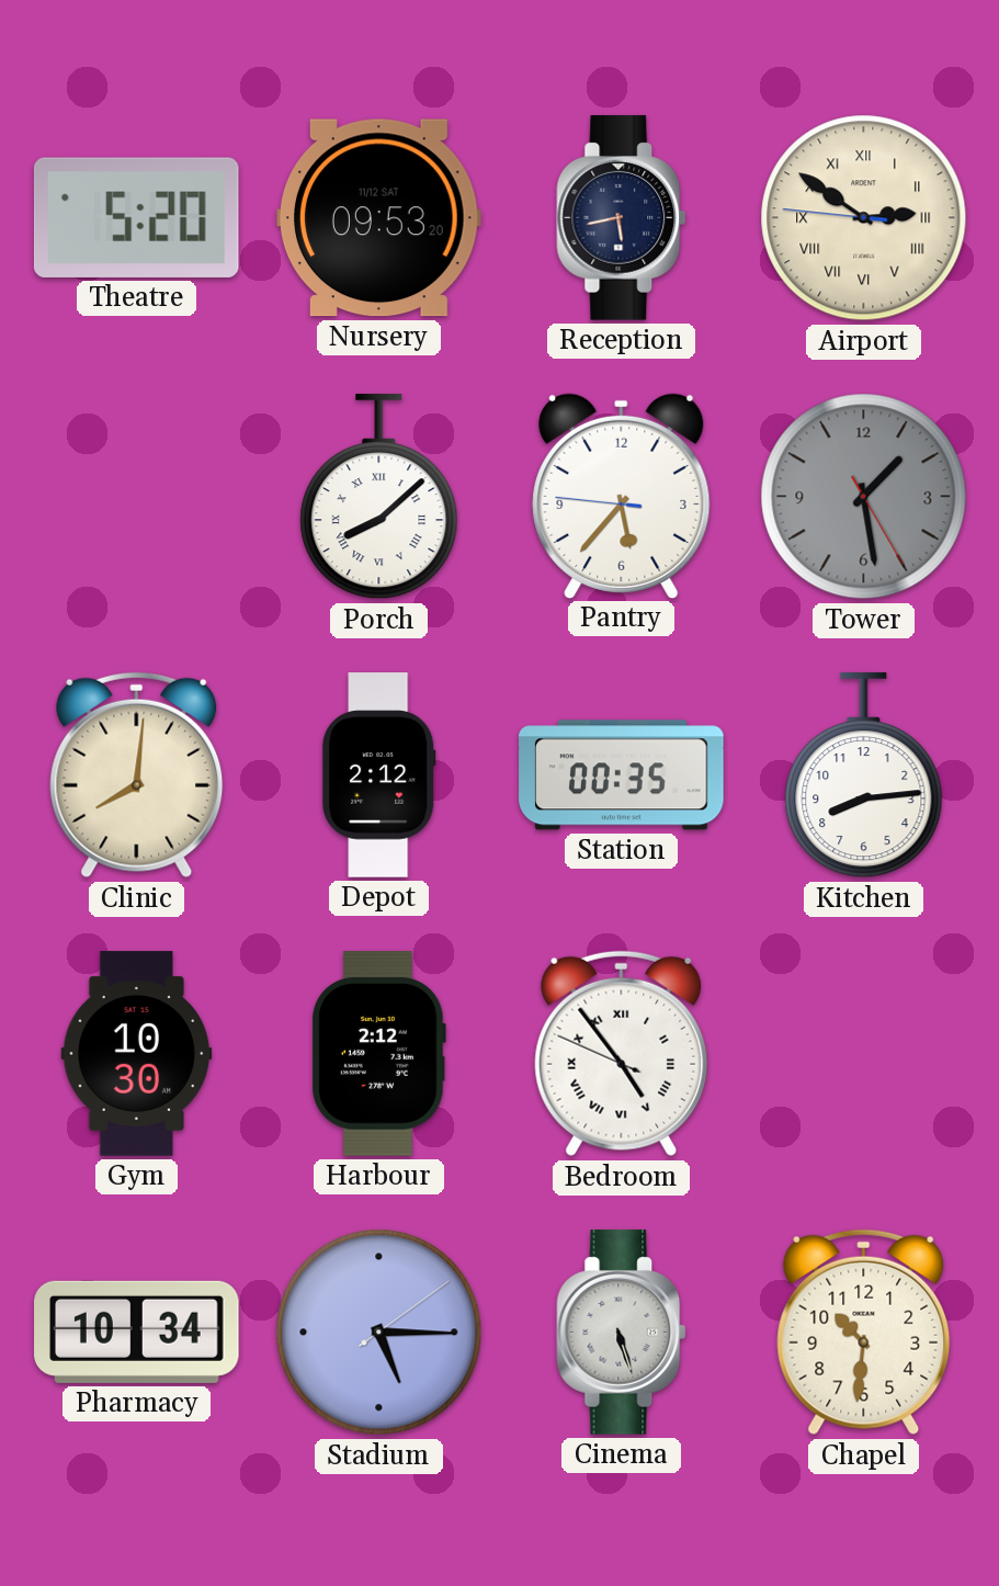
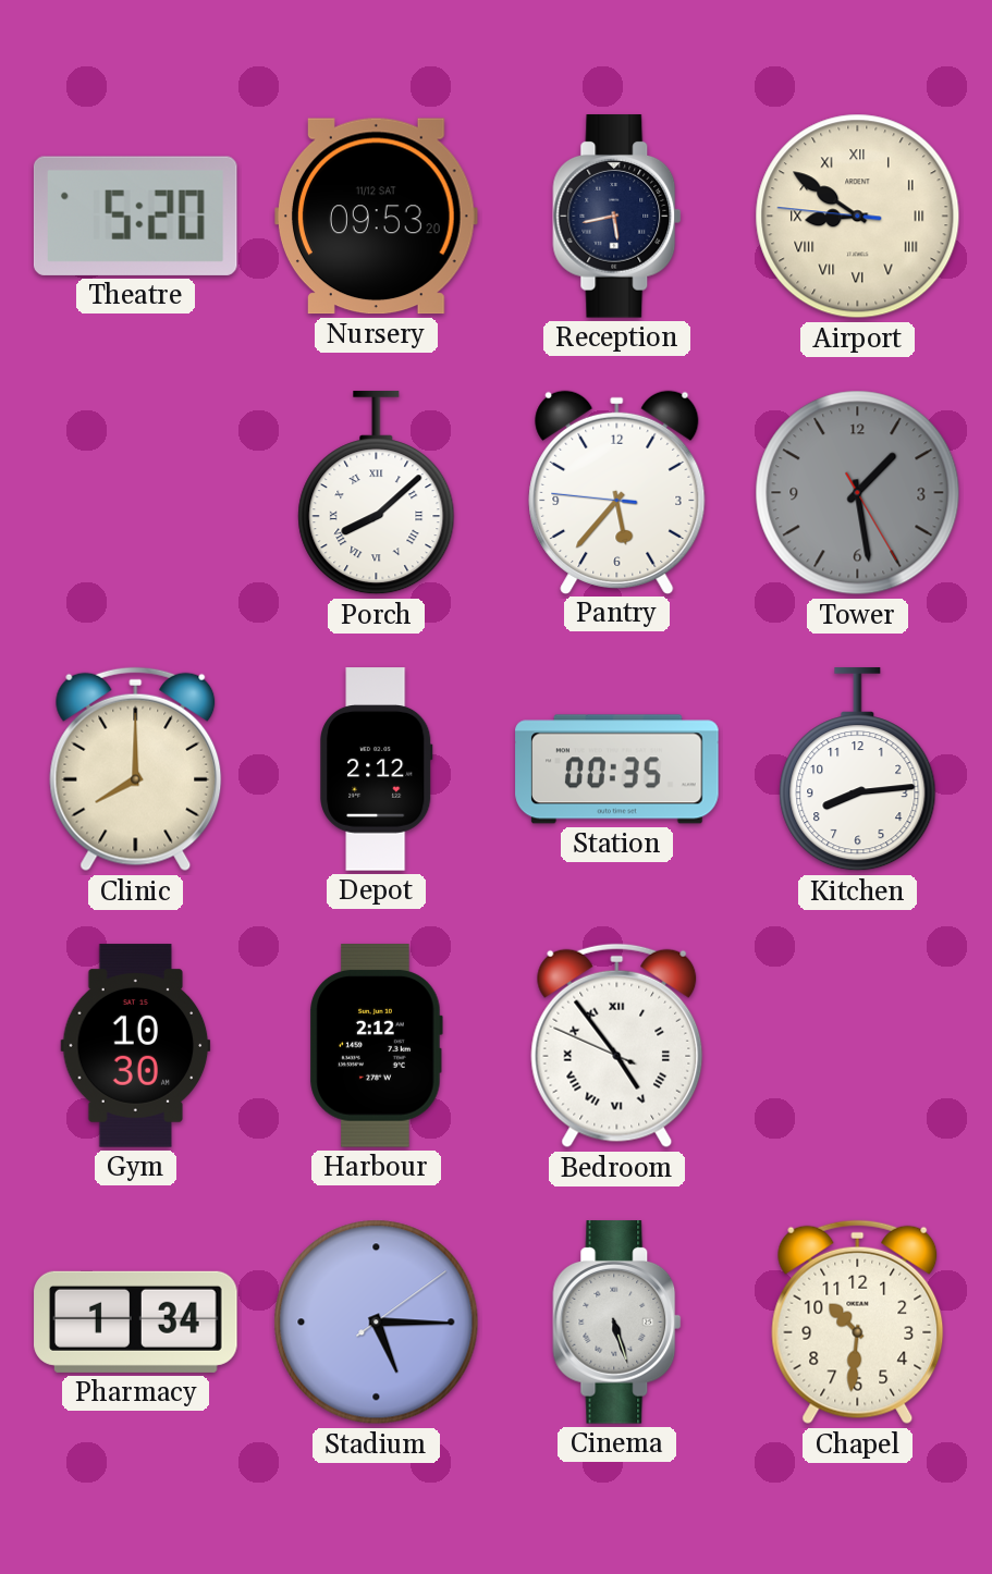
Airport: 2:50 -> 8:50
Clinic: 8:01 -> 8:00
Pharmacy: 10:34 -> 1:34
